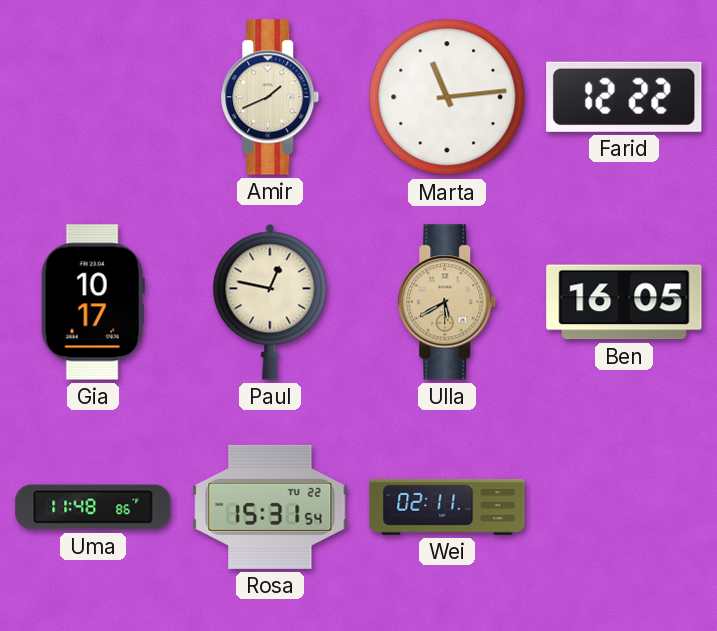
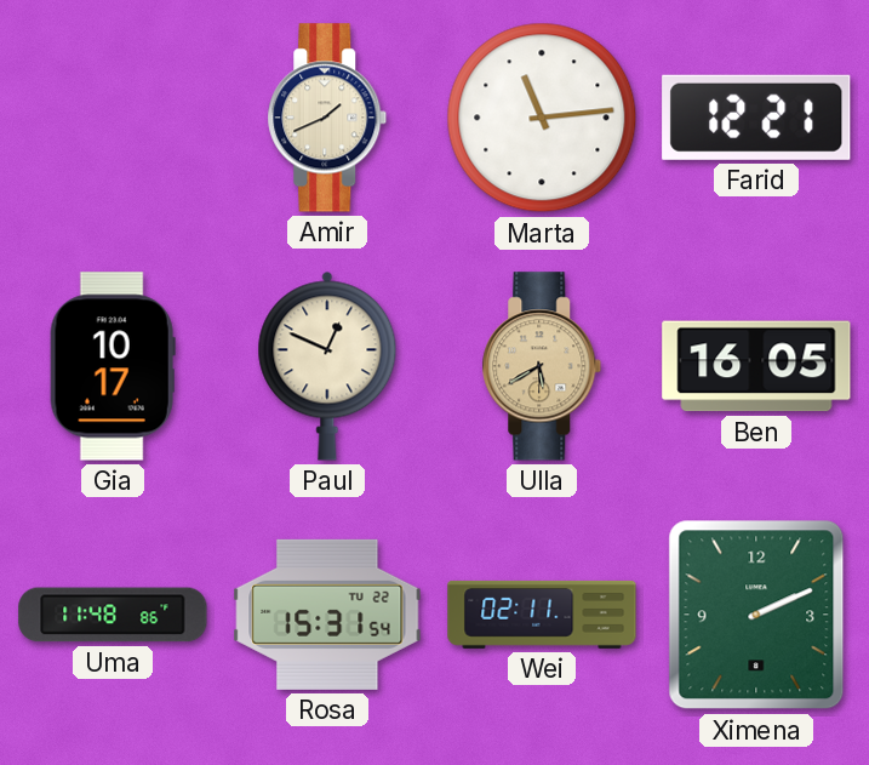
Farid: 12:22 -> 12:21
Paul: 12:47 -> 12:49
Ximena: none -> 2:11
